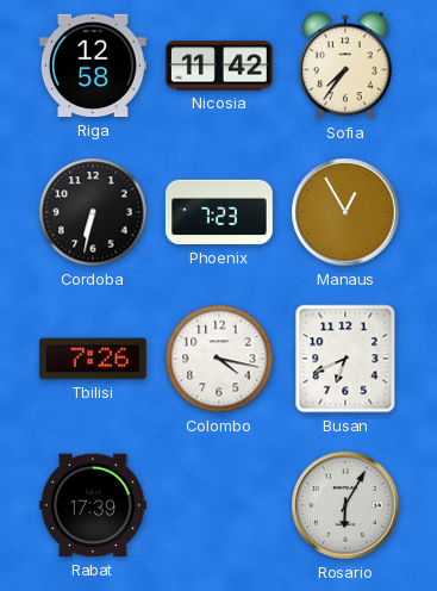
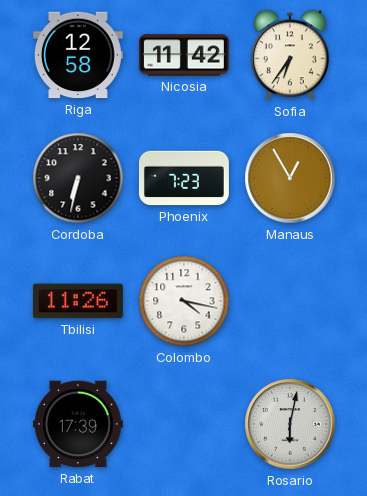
Sofia: 7:36 -> 6:36
Tbilisi: 7:26 -> 11:26
Busan: 6:41 -> none
Rosario: 6:05 -> 6:02
